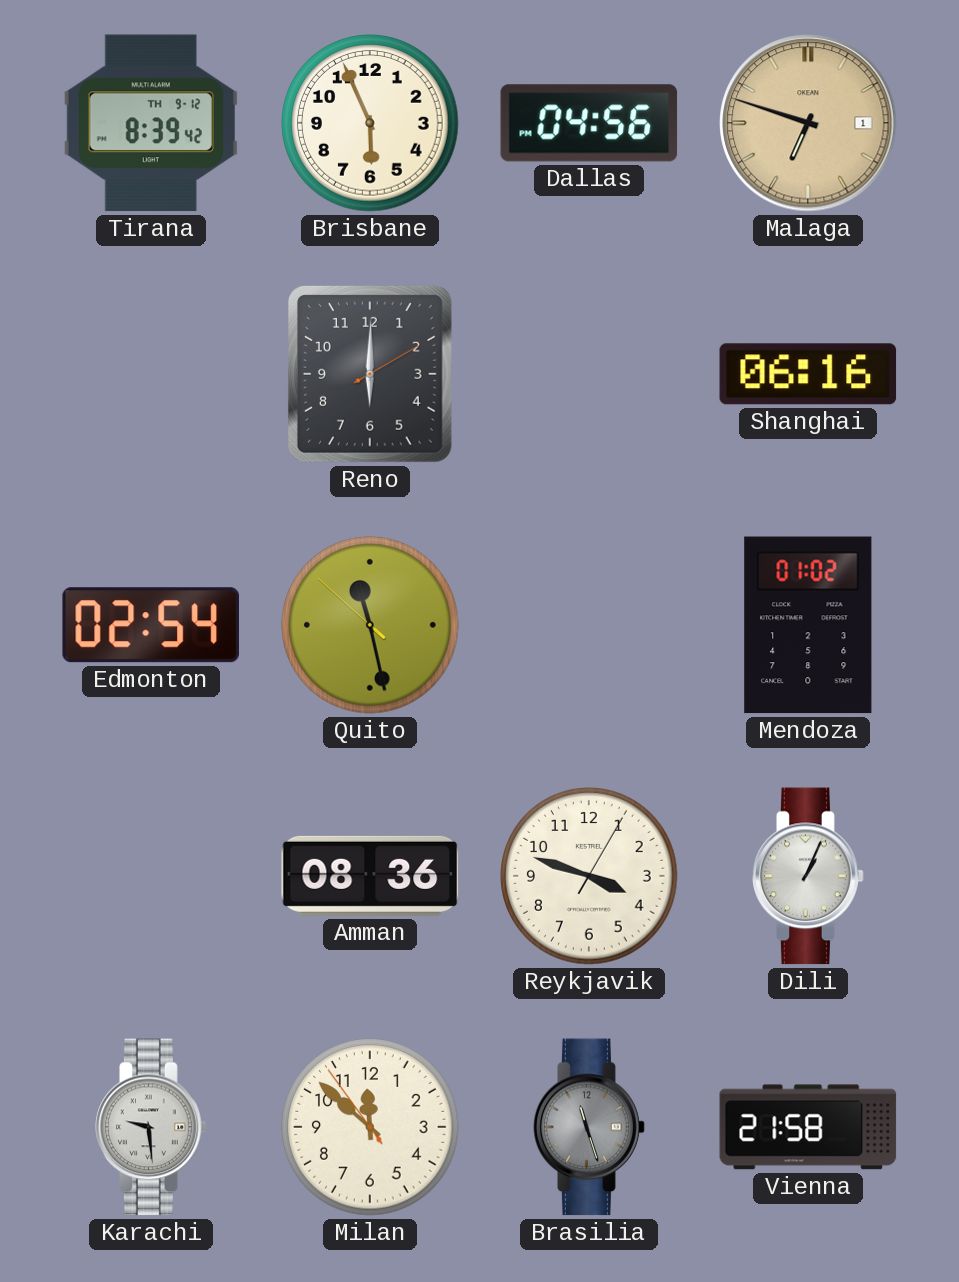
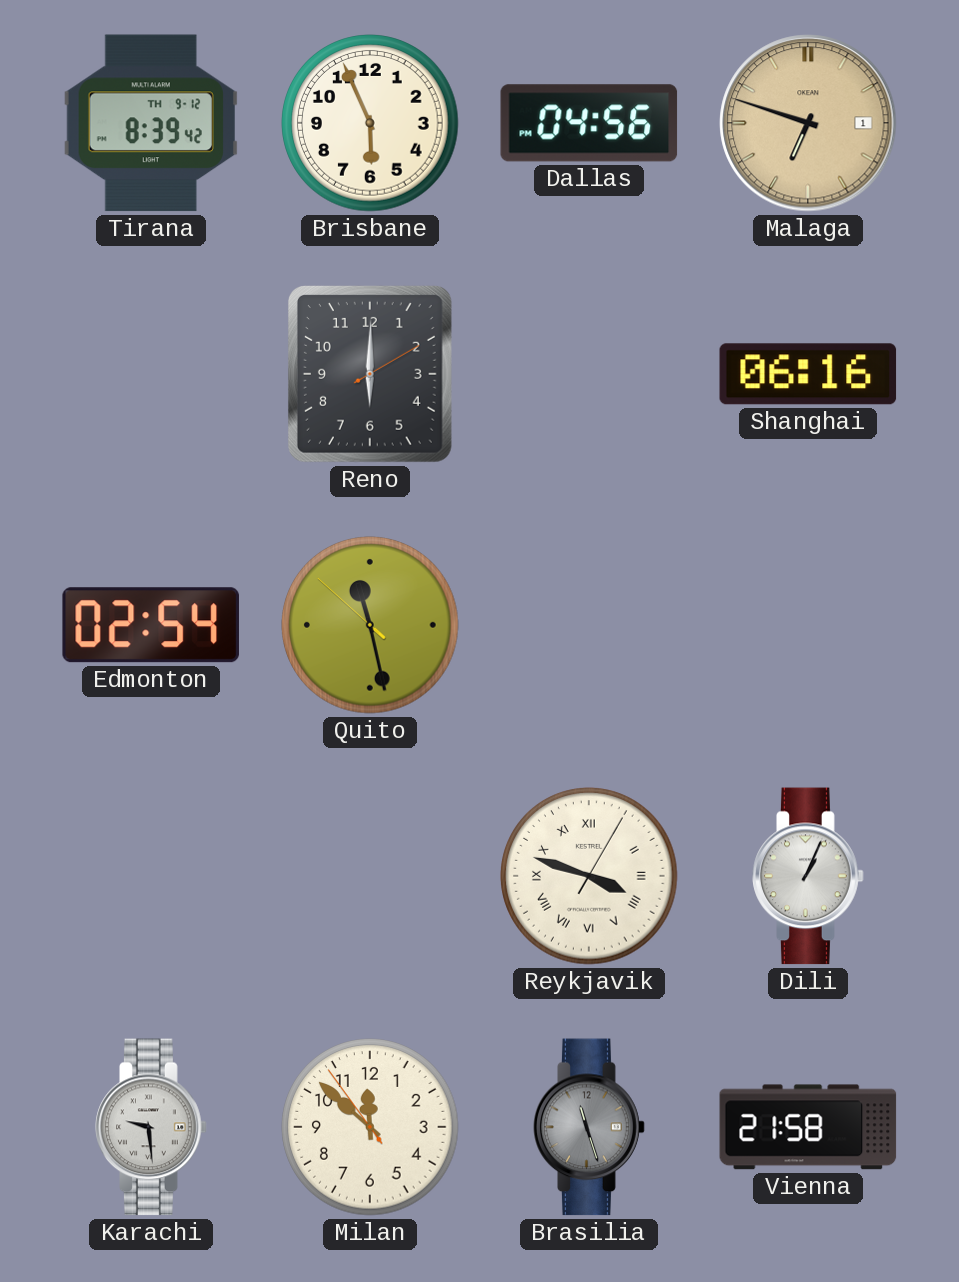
Mendoza: 01:02 -> none
Amman: 08:36 -> none
Reykjavik numerals: Arabic -> Roman
